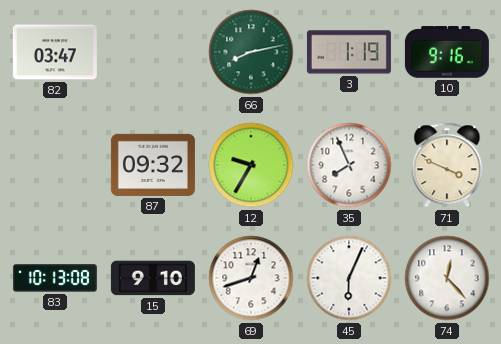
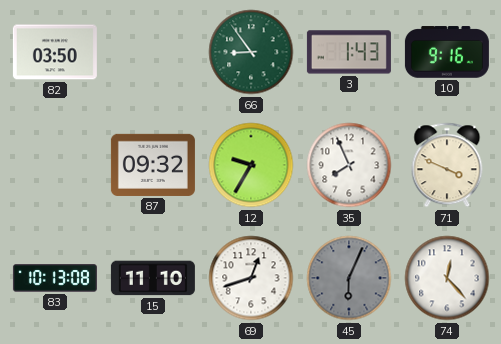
82: 03:47 -> 03:50
66: 8:13 -> 8:54
3: 1:19 -> 1:43
15: 9:10 -> 11:10
45 dial: white -> grey
